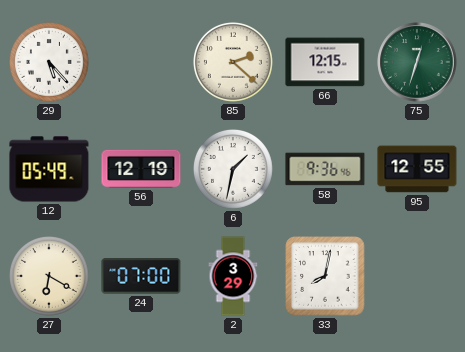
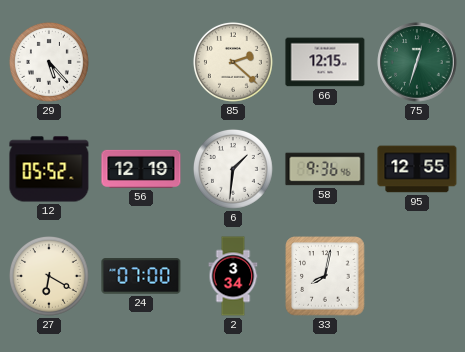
12: 05:49 -> 05:52
6: 1:32 -> 1:31
2: 3:29 -> 3:34
